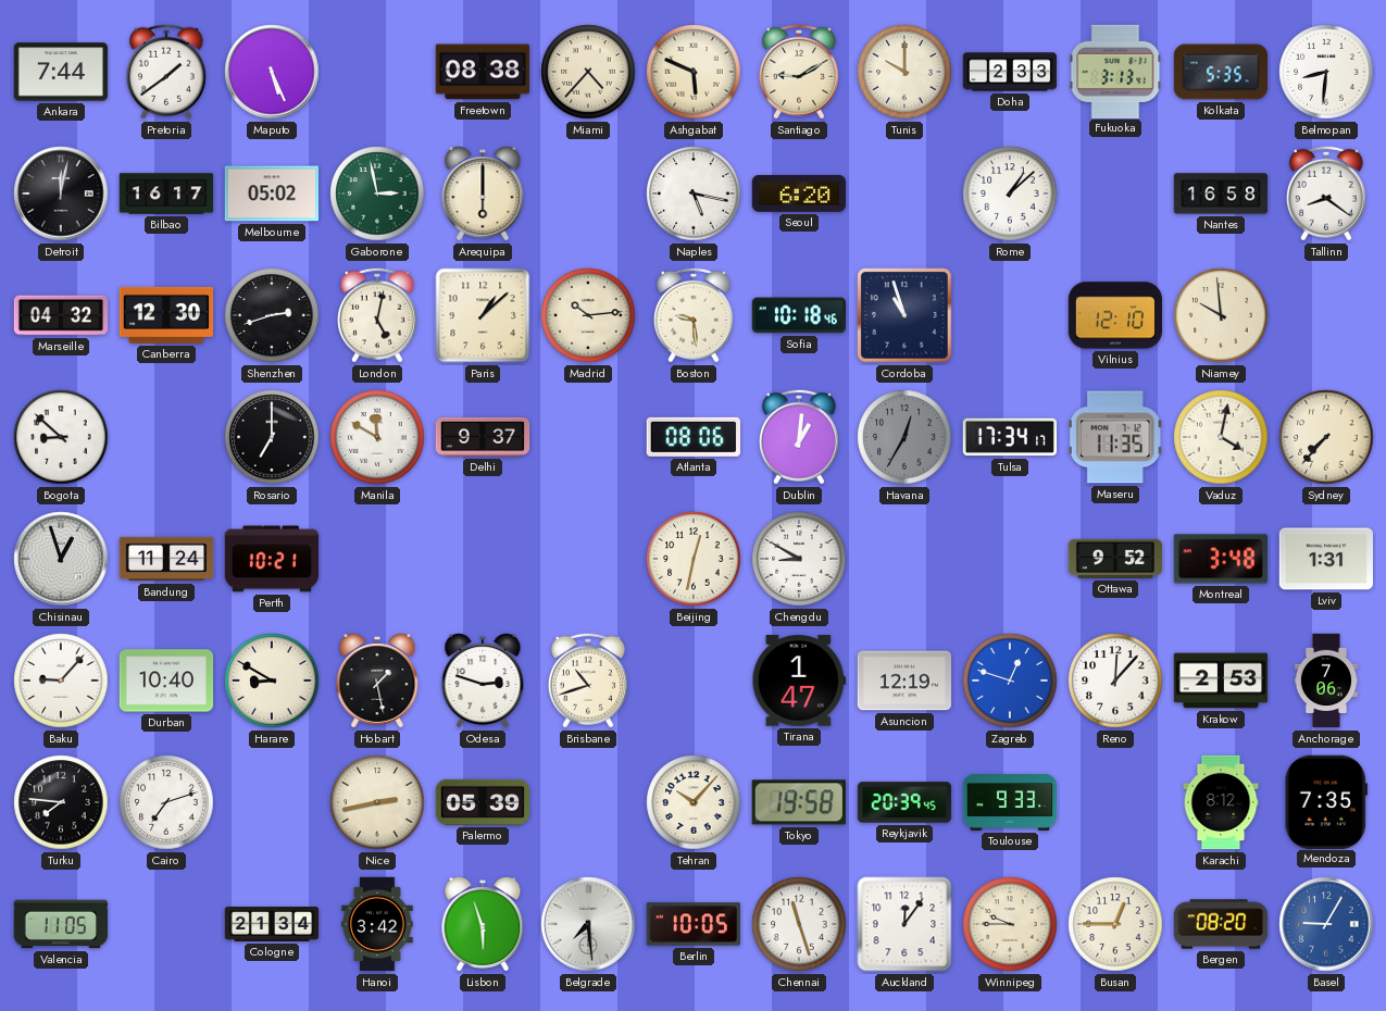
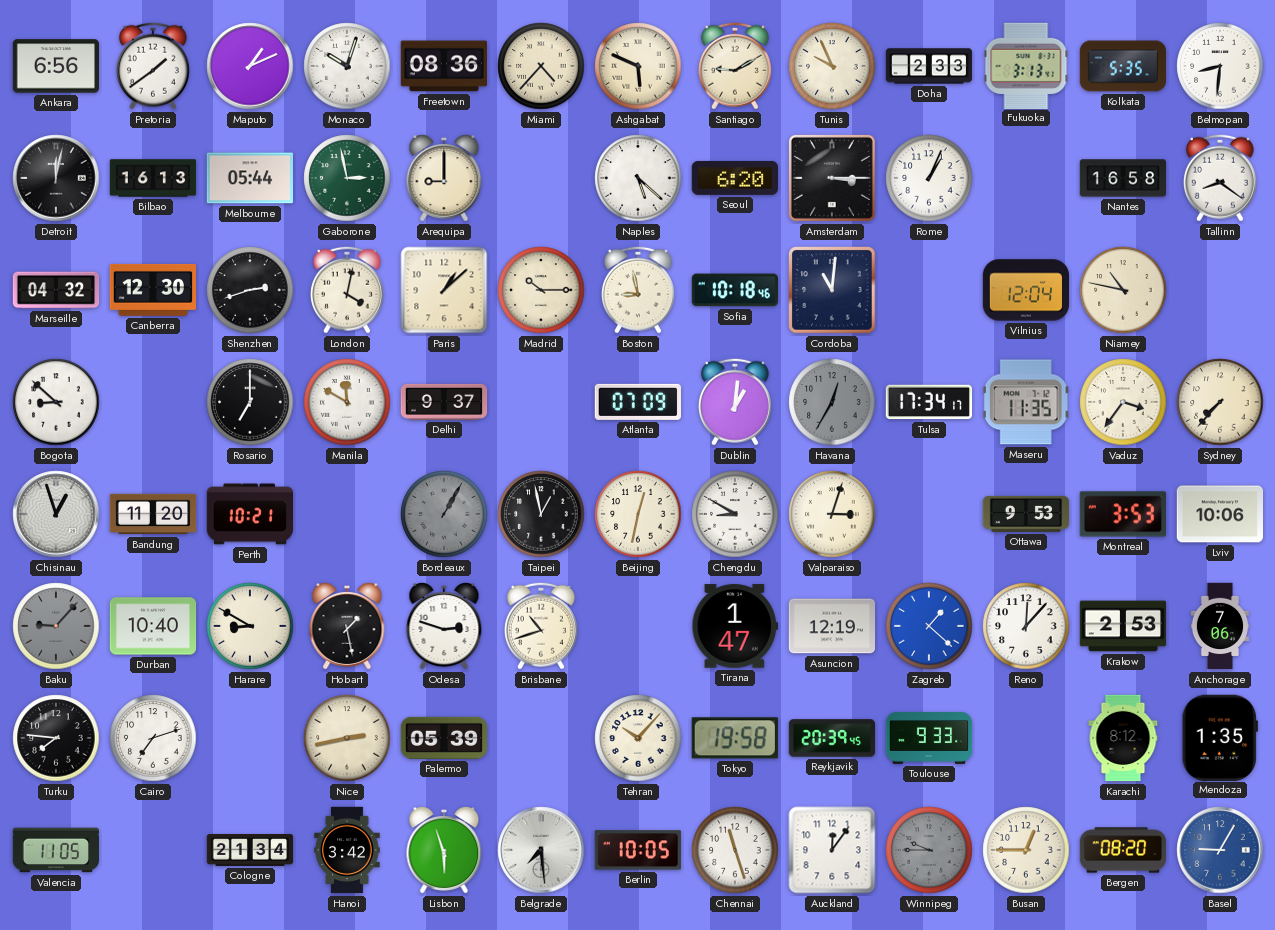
Ankara: 7:44 -> 6:56
Maputo: 5:26 -> 1:11
Monaco: none -> 10:03
Freetown: 08:38 -> 08:36
Tunis: 10:00 -> 9:56
Bilbao: 16:17 -> 16:13
Melbourne: 05:02 -> 05:44
Arequipa: 6:00 -> 9:00
Naples: 5:17 -> 5:22
Amsterdam: none -> 3:15
Rome: 1:08 -> 1:04
London: 5:02 -> 4:02
Madrid: 10:14 -> 10:15
Boston: 9:29 -> 8:58
Cordoba: 10:57 -> 11:01
Vilnius: 12:10 -> 12:04
Niamey: 9:59 -> 10:47
Atlanta: 08:06 -> 07:09
Vaduz: 4:02 -> 3:36
Bandung: 11:24 -> 11:20
Bordeaux: none -> 1:05
Taipei: none -> 12:58
Valparaiso: none -> 3:03
Ottawa: 9:52 -> 9:53
Montreal: 3:48 -> 3:53
Lviv: 1:31 -> 10:06
Baku dial: white -> grey
Zagreb: 12:48 -> 1:22
Mendoza: 7:35 -> 1:35
Winnipeg dial: cream -> grey
